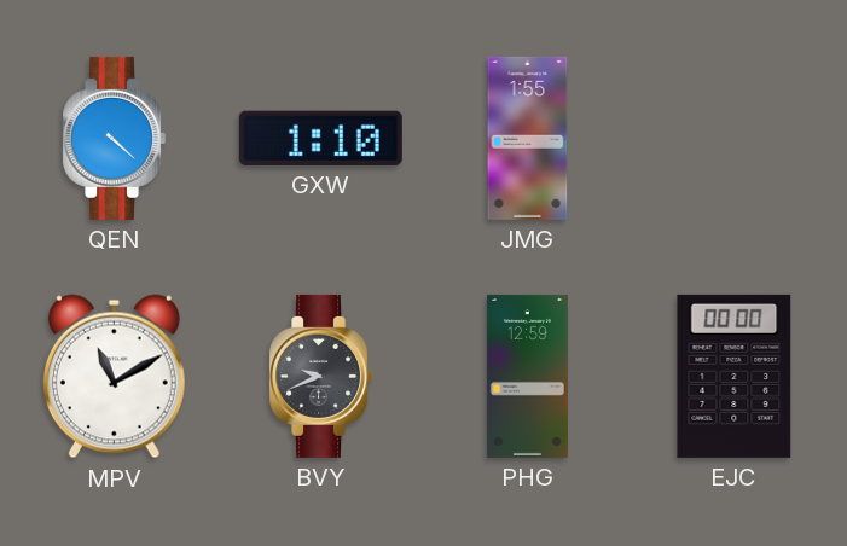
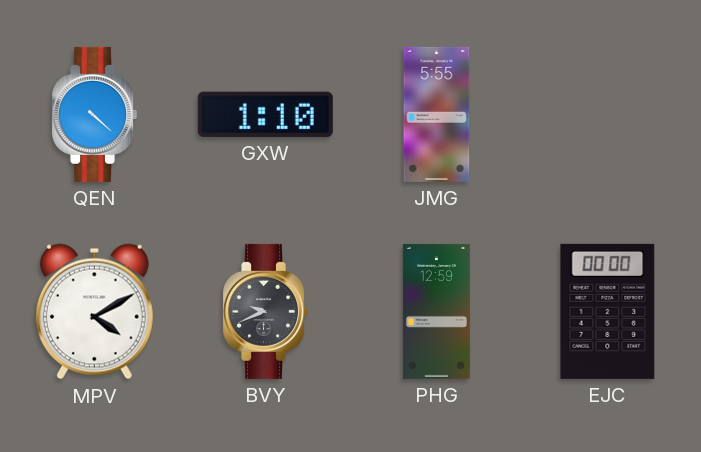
JMG: 1:55 -> 5:55
MPV: 11:10 -> 4:10
